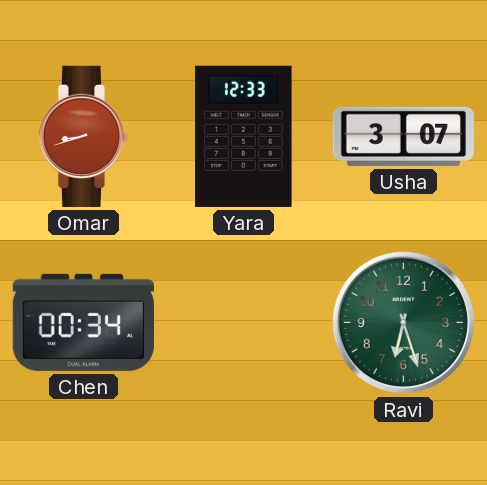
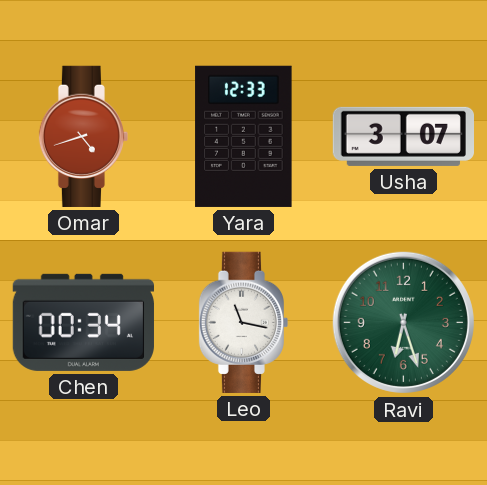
Omar: 8:42 -> 4:42
Leo: none -> 11:17
